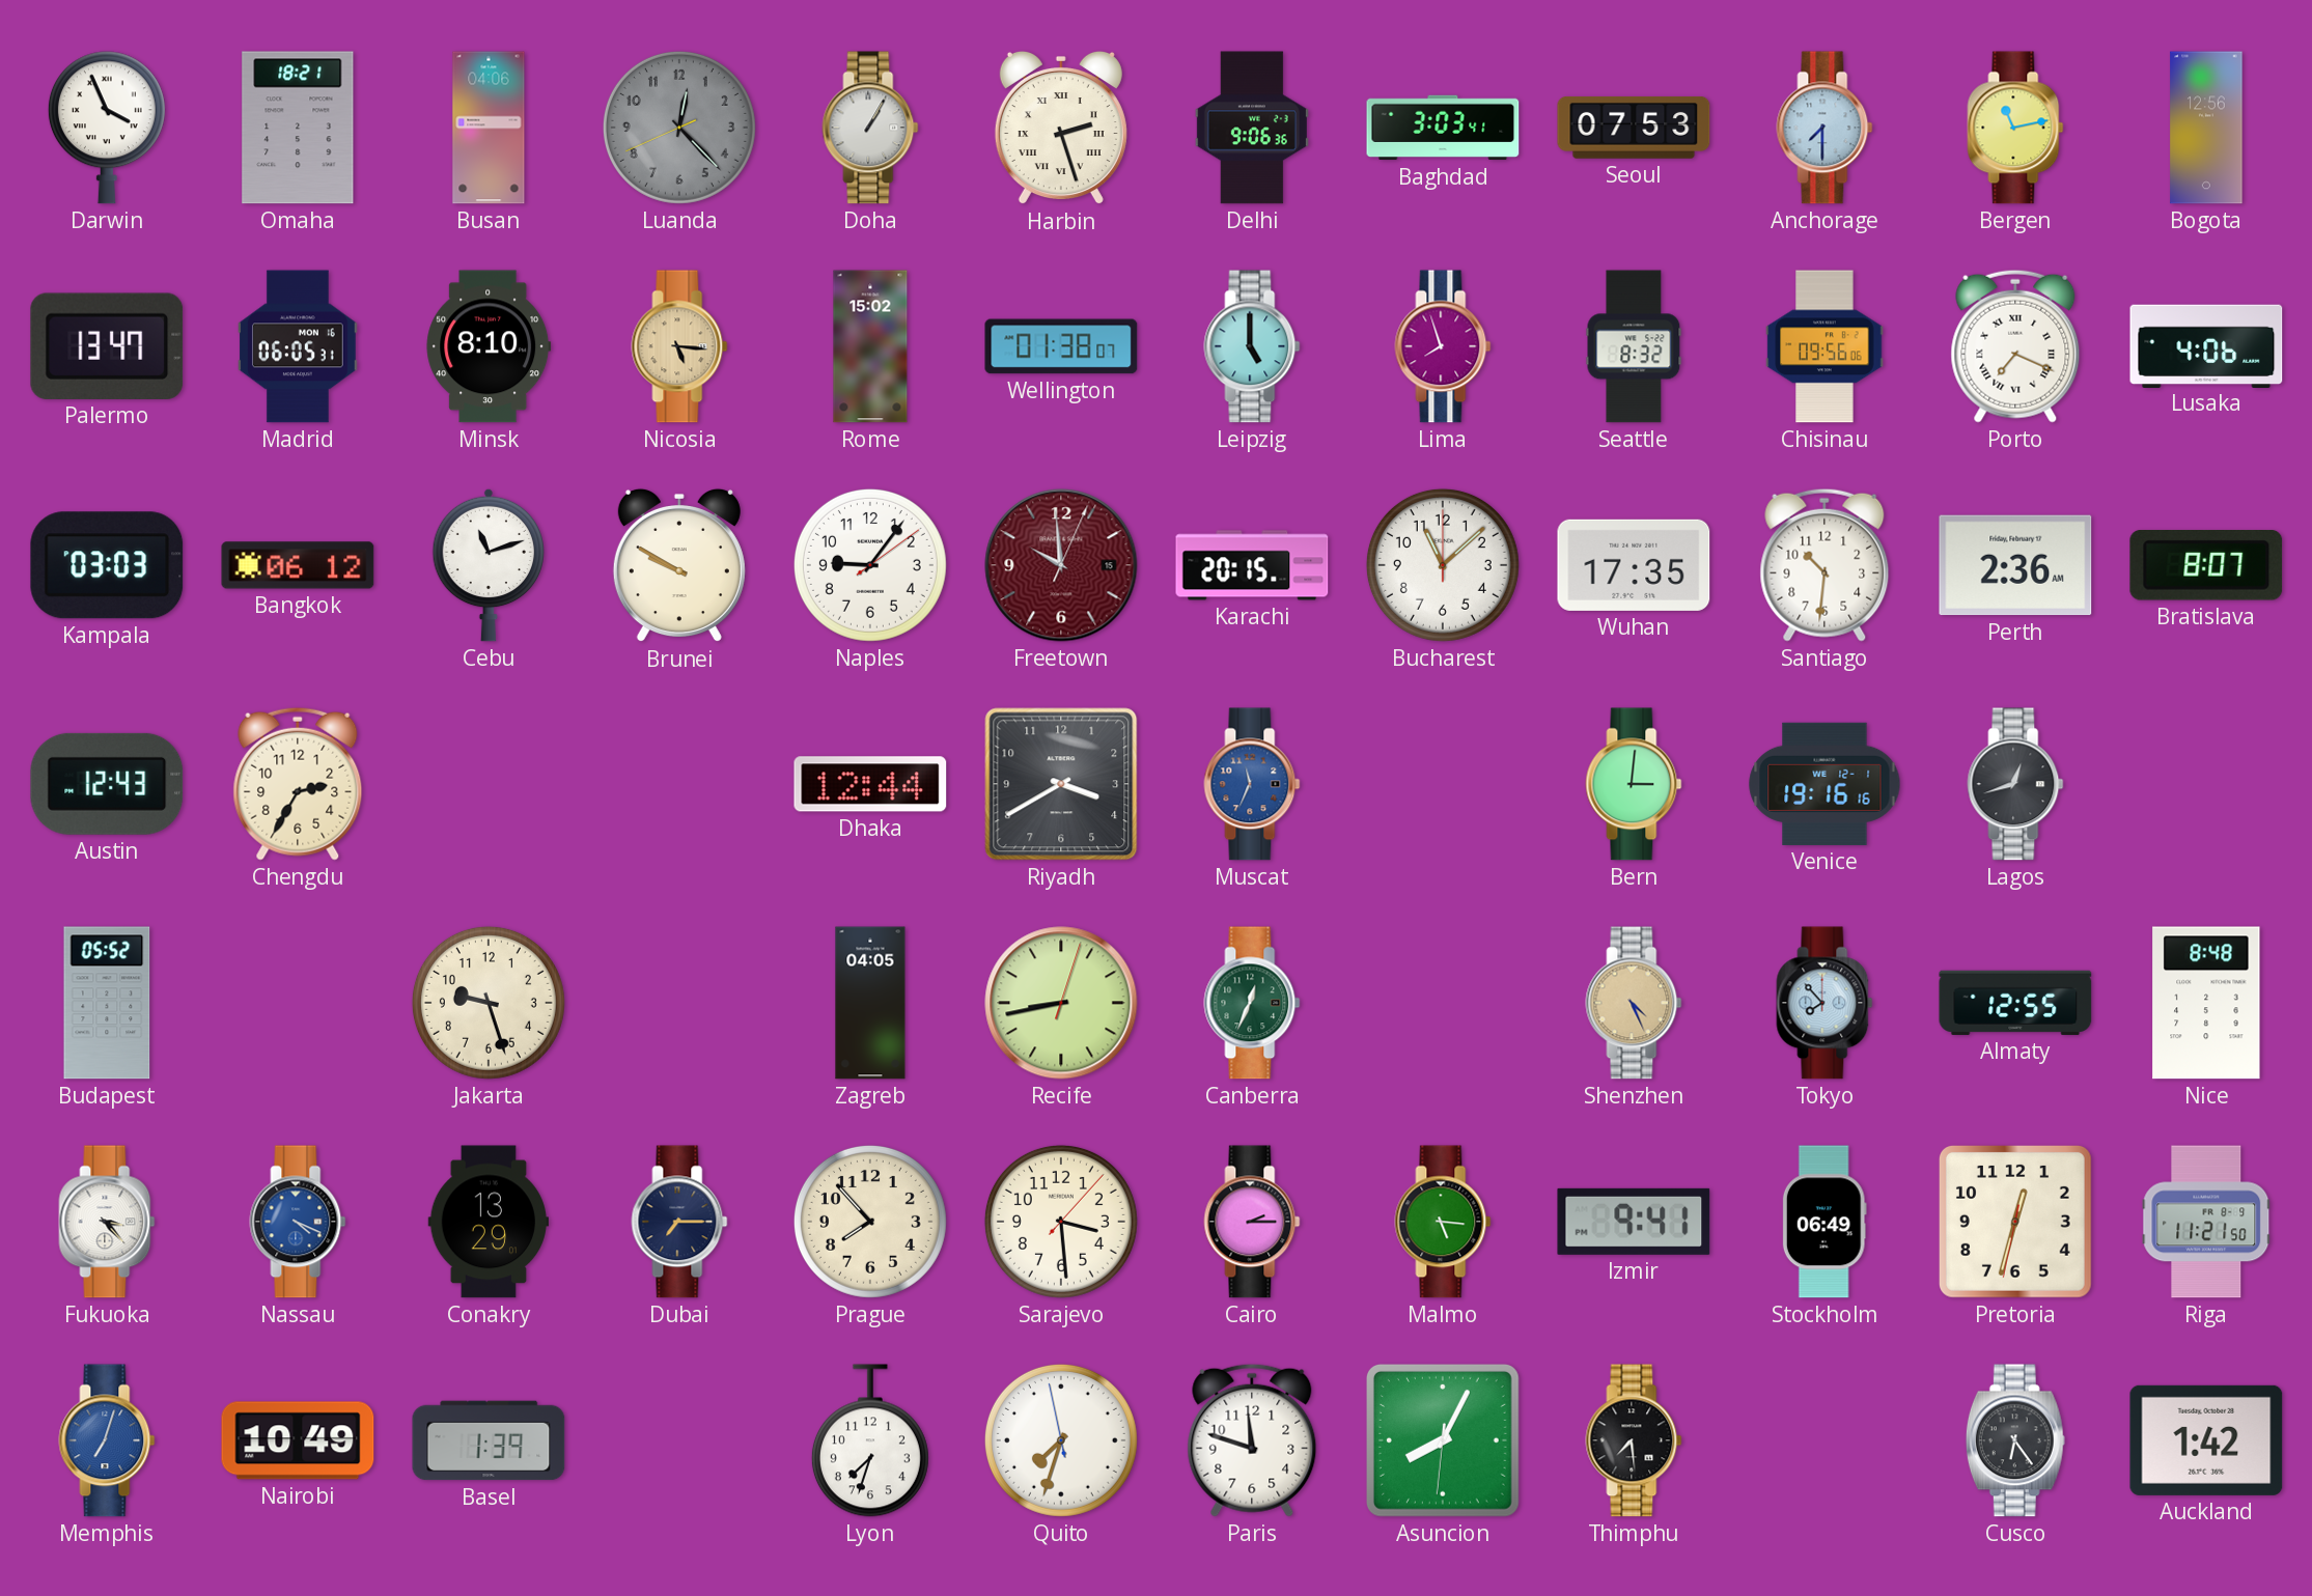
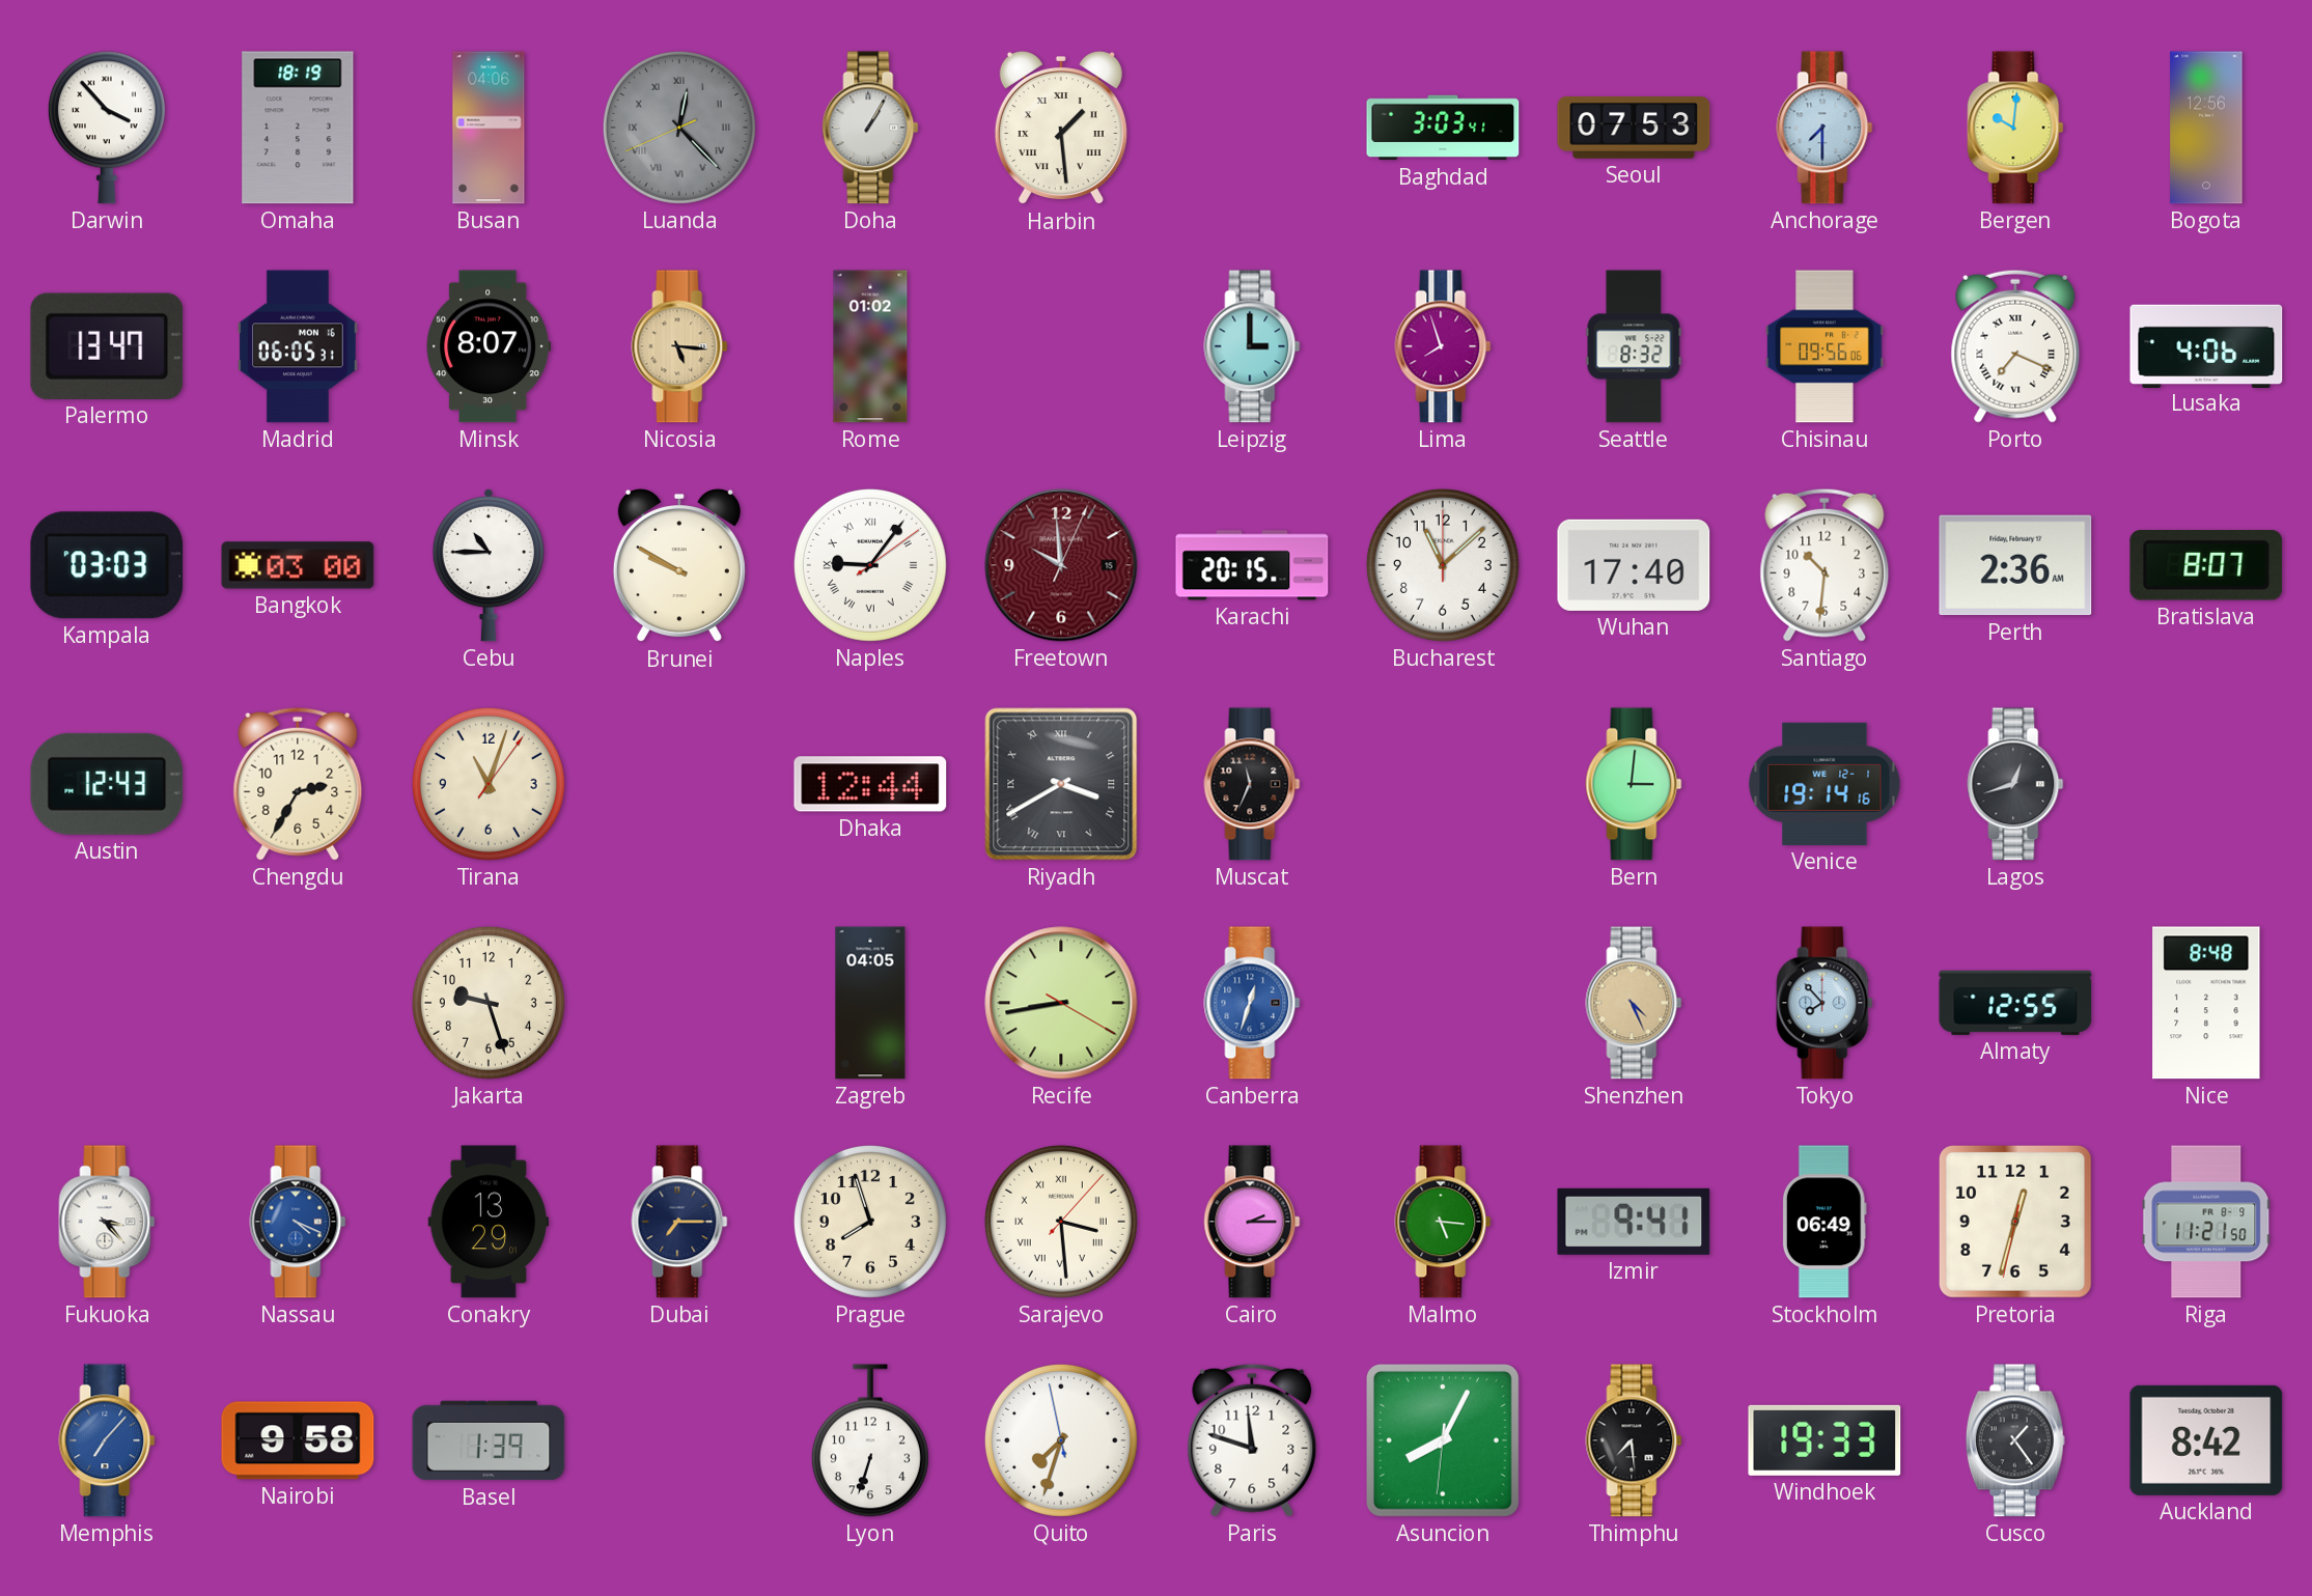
Darwin: 3:56 -> 3:53
Omaha: 18:21 -> 18:19
Luanda numerals: Arabic -> Roman
Harbin: 2:27 -> 1:29
Delhi: 9:06 -> none
Bergen: 11:13 -> 10:01
Minsk: 8:10 -> 8:07
Rome: 15:02 -> 01:02
Wellington: 01:38 -> none
Leipzig: 5:00 -> 3:00
Bangkok: 06:12 -> 03:00
Cebu: 11:12 -> 10:45
Naples numerals: Arabic -> Roman
Wuhan: 17:35 -> 17:40
Tirana: none -> 11:03
Riyadh numerals: Arabic -> Roman
Muscat dial: blue -> black
Venice: 19:16 -> 19:14
Budapest: 05:52 -> none
Recife: 8:43:03 -> 8:43:20
Canberra: 12:34 -> 12:33
Canberra dial: green -> blue
Prague: 7:53 -> 7:57
Sarajevo numerals: Arabic -> Roman
Memphis: 7:03 -> 7:07
Nairobi: 10:49 -> 9:58
Lyon: 7:33 -> 6:33
Windhoek: none -> 19:33
Cusco: 6:24 -> 1:24
Auckland: 1:42 -> 8:42
